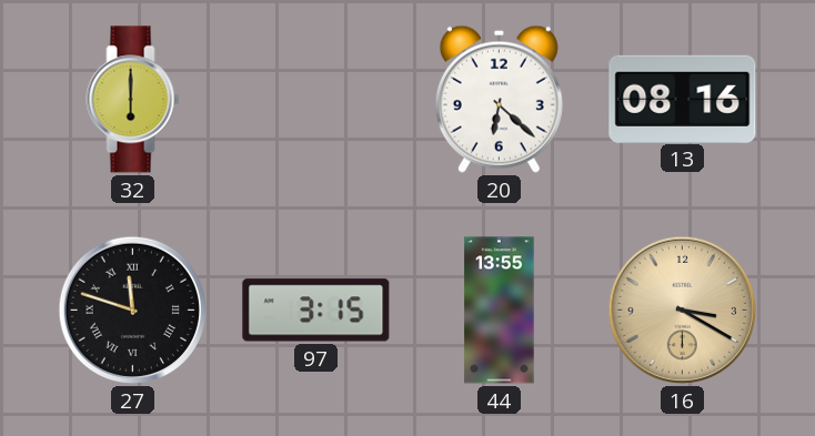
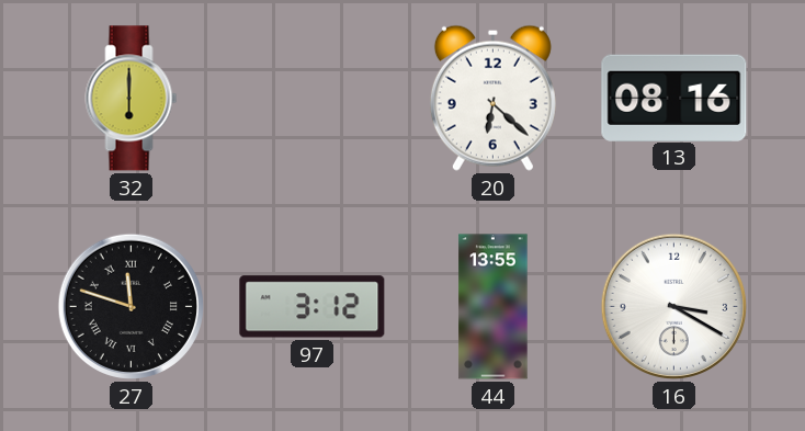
97: 3:15 -> 3:12
16 dial: champagne -> white
